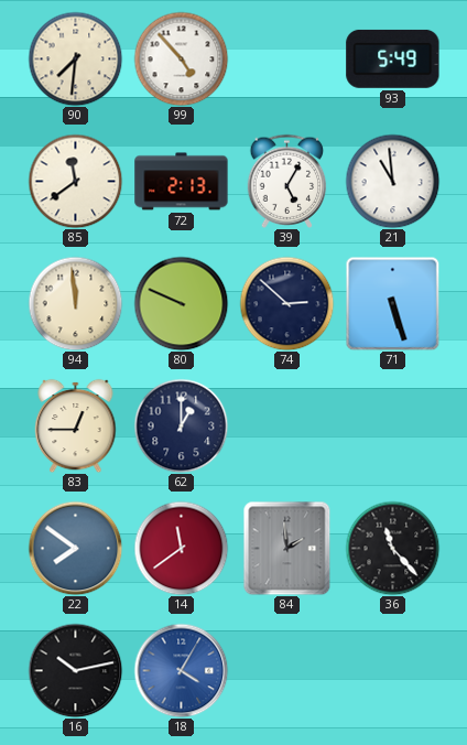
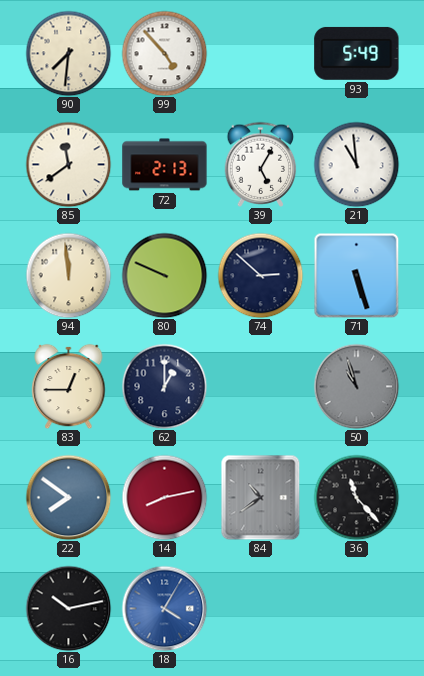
50: none -> 10:57
14: 11:39 -> 8:13
84: 1:59 -> 10:39
